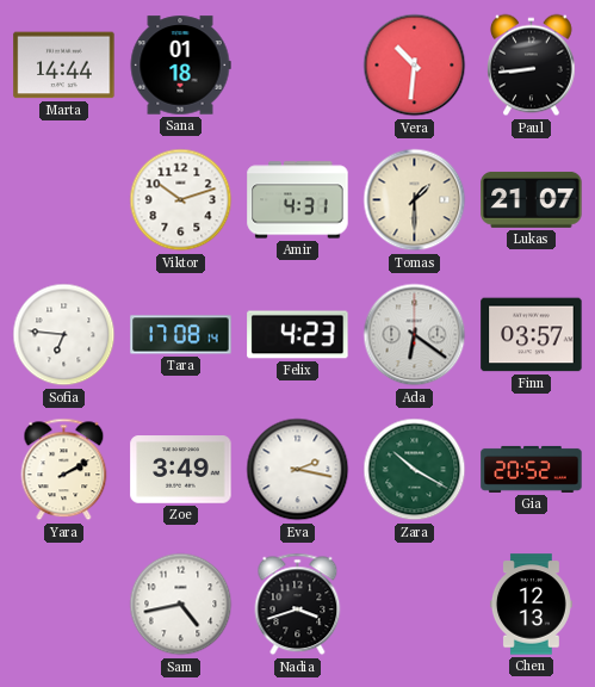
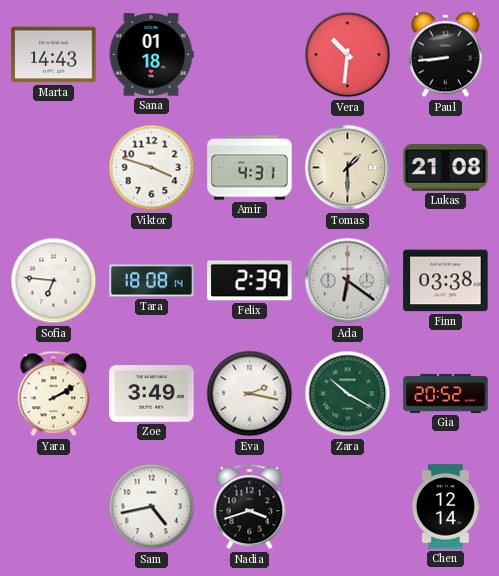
Marta: 14:44 -> 14:43
Viktor: 10:12 -> 3:48
Lukas: 21:07 -> 21:08
Tara: 17:08 -> 18:08
Felix: 4:23 -> 2:39
Finn: 03:57 -> 03:38
Chen: 12:13 -> 12:14
